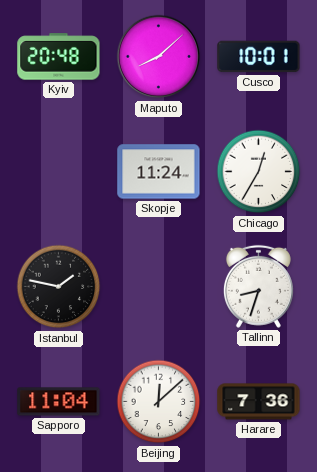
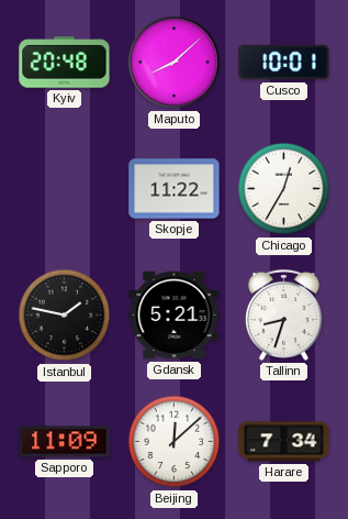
Skopje: 11:24 -> 11:22
Gdansk: none -> 5:21
Sapporo: 11:04 -> 11:09
Harare: 7:36 -> 7:34
